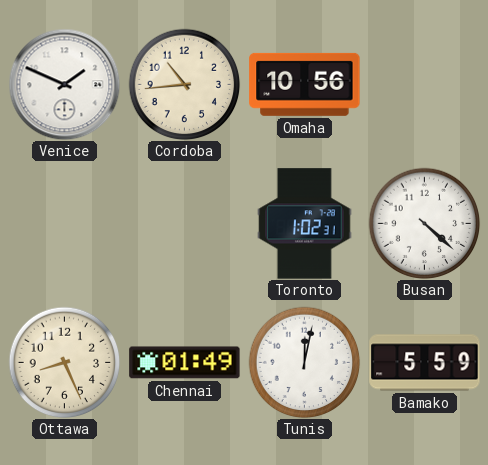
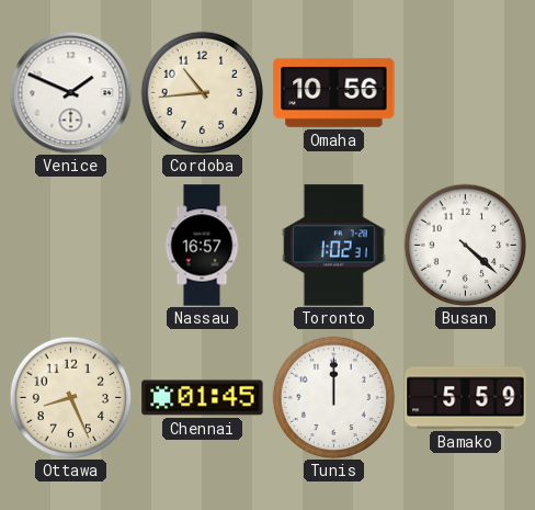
Nassau: none -> 16:57
Chennai: 01:49 -> 01:45
Tunis: 12:02 -> 12:00
